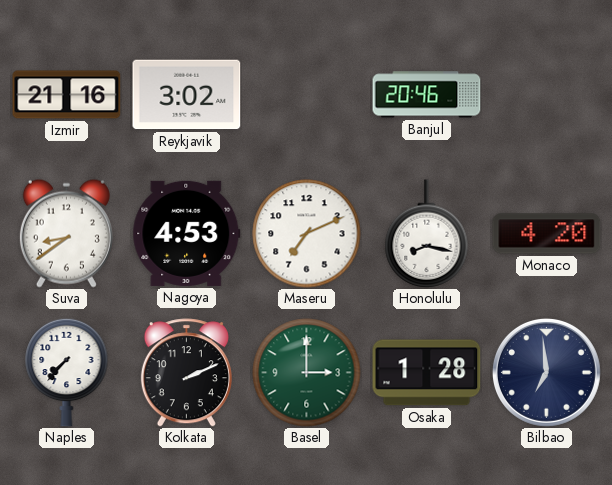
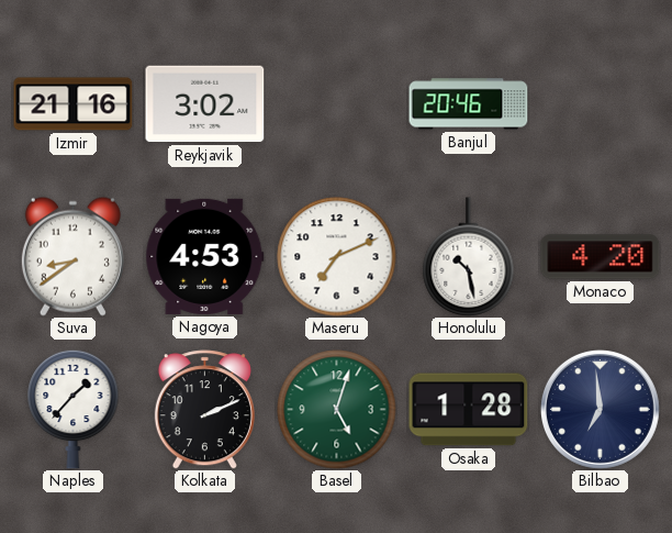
Honolulu: 8:17 -> 10:28
Naples: 7:37 -> 1:37
Basel: 3:00 -> 5:03
